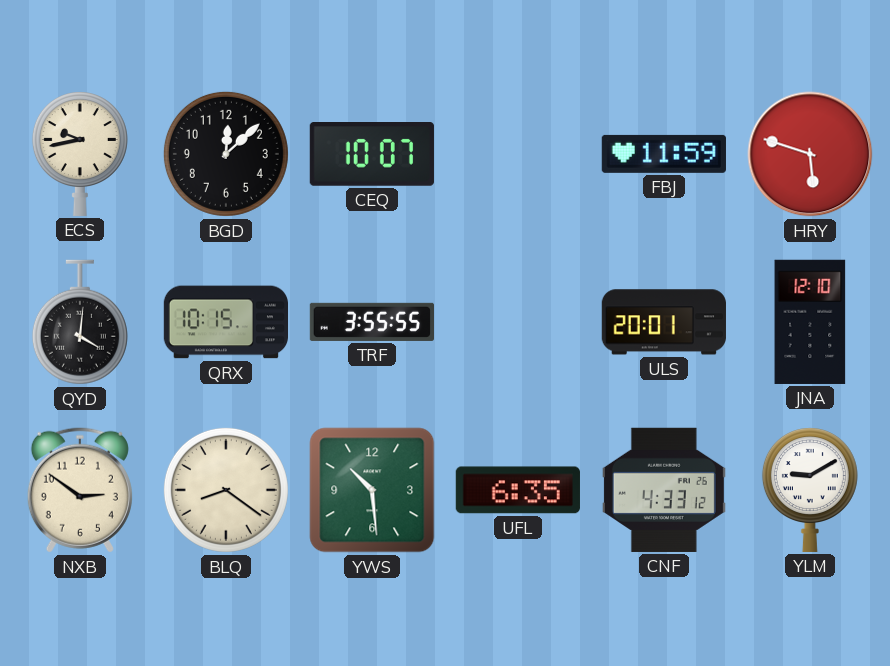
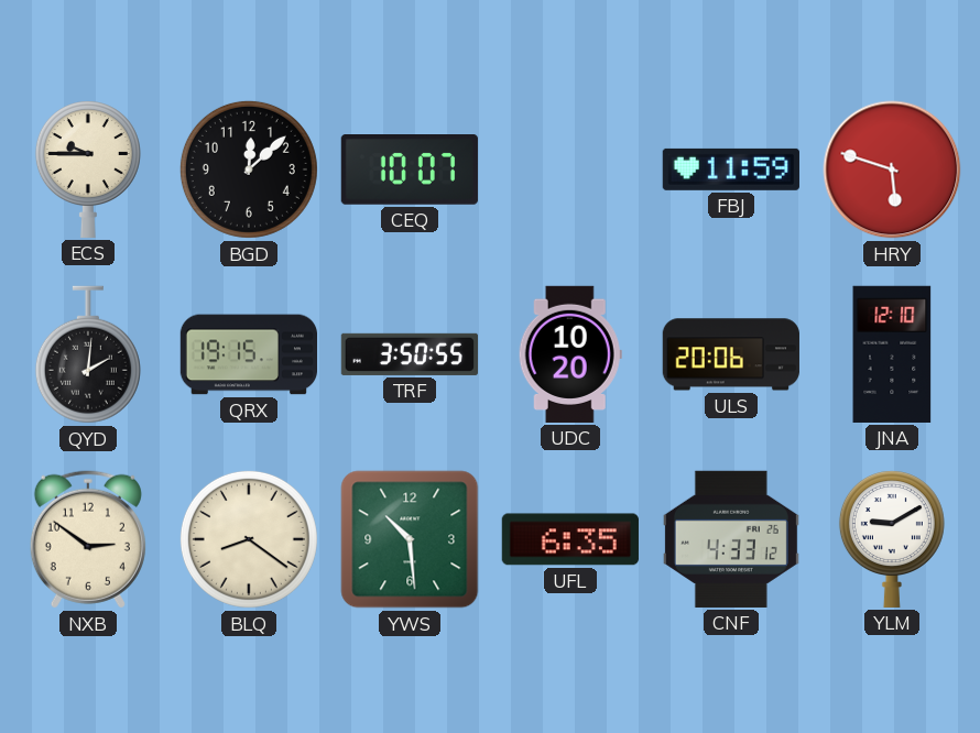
ECS: 9:43 -> 9:45
QYD: 4:01 -> 2:01
QRX: 10:15 -> 19:15
TRF: 3:55 -> 3:50
UDC: none -> 10:20
ULS: 20:01 -> 20:06
